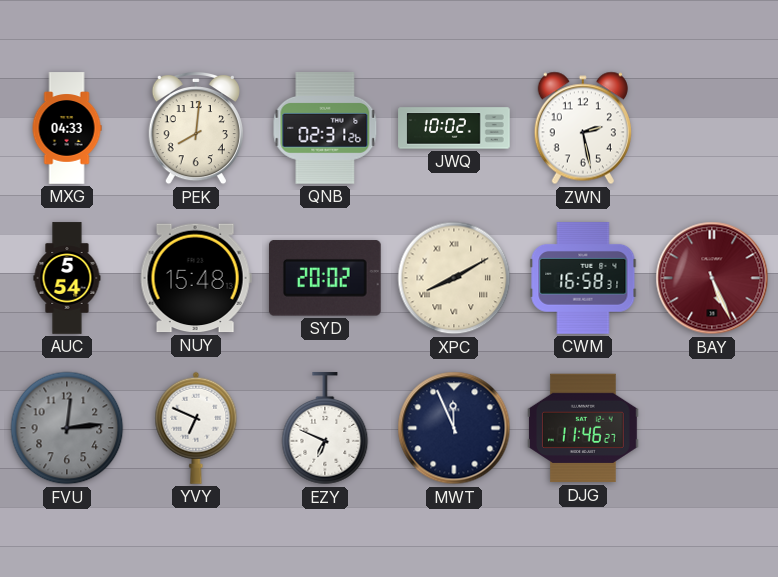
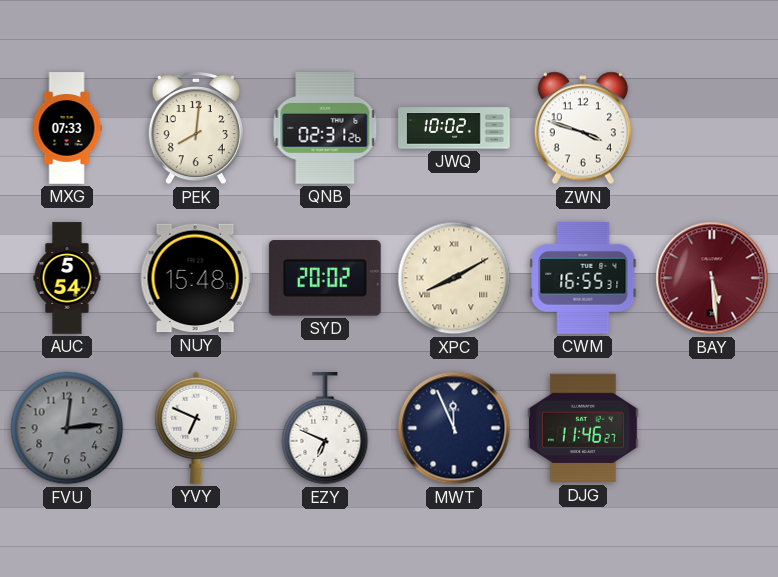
MXG: 04:33 -> 07:33
ZWN: 2:28 -> 3:48
CWM: 16:58 -> 16:55
BAY: 5:26 -> 5:29
